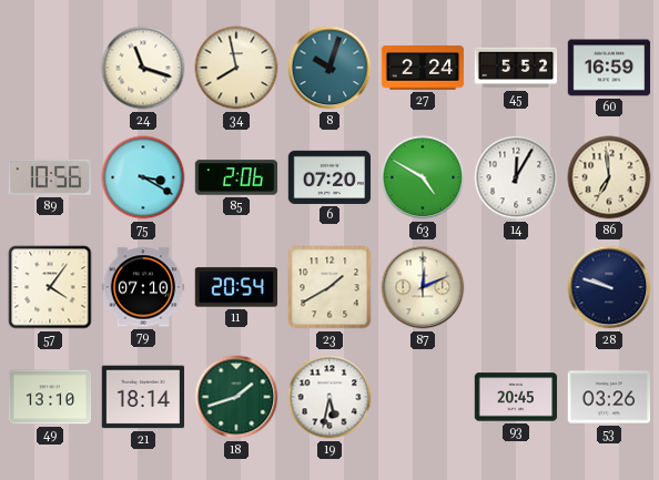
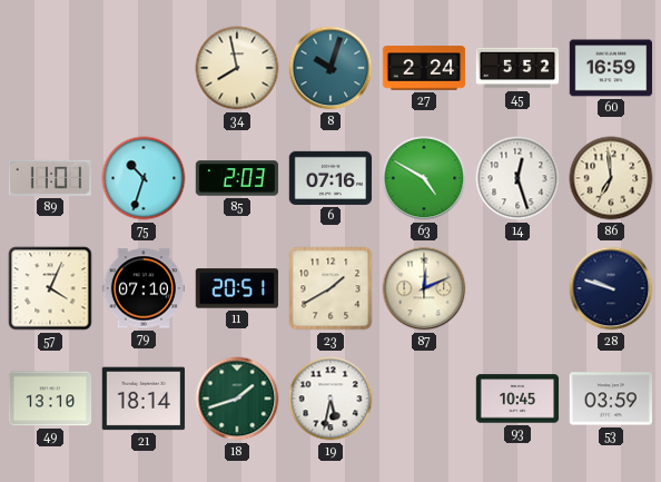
24: 11:18 -> none
89: 10:56 -> 11:01
75: 3:20 -> 10:33
85: 2:06 -> 2:03
6: 07:20 -> 07:16
14: 12:05 -> 12:27
57: 4:06 -> 4:04
11: 20:54 -> 20:51
93: 20:45 -> 10:45
53: 03:26 -> 03:59
